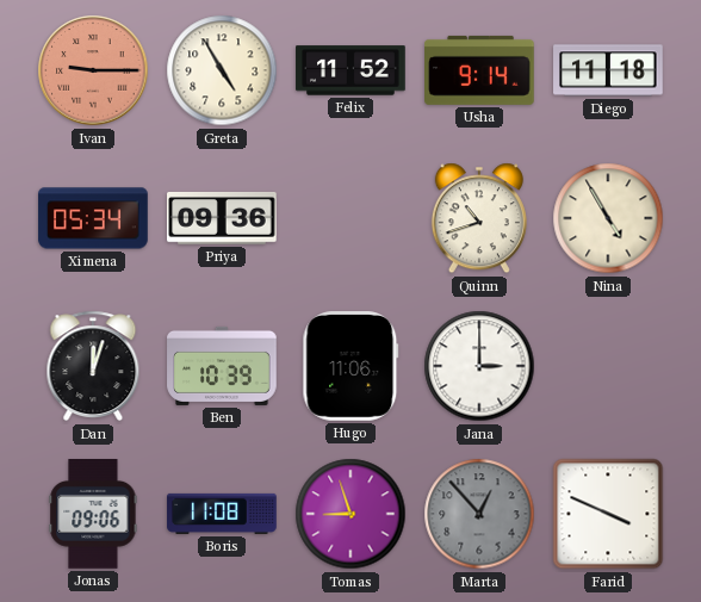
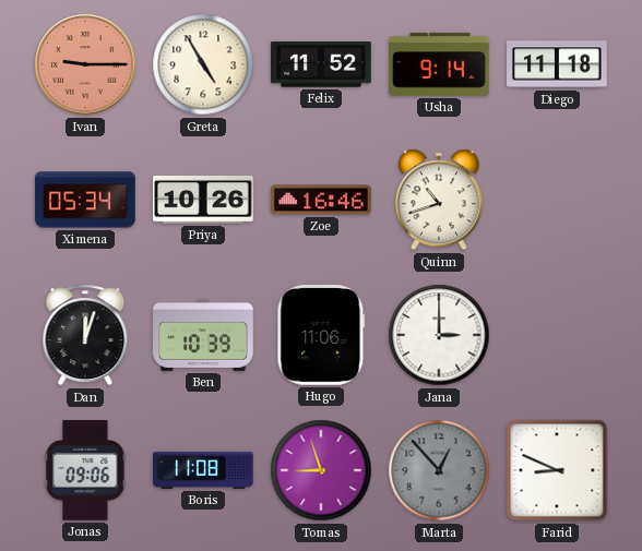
Priya: 09:36 -> 10:26
Zoe: none -> 16:46
Nina: 4:55 -> none
Farid: 3:49 -> 8:49
